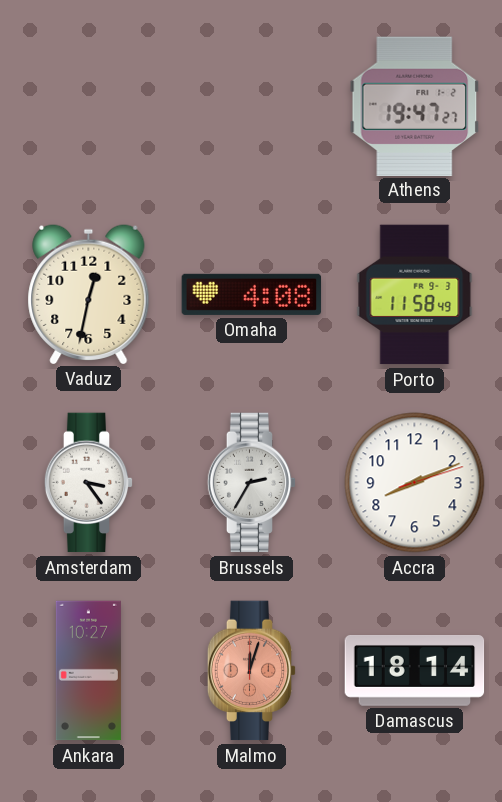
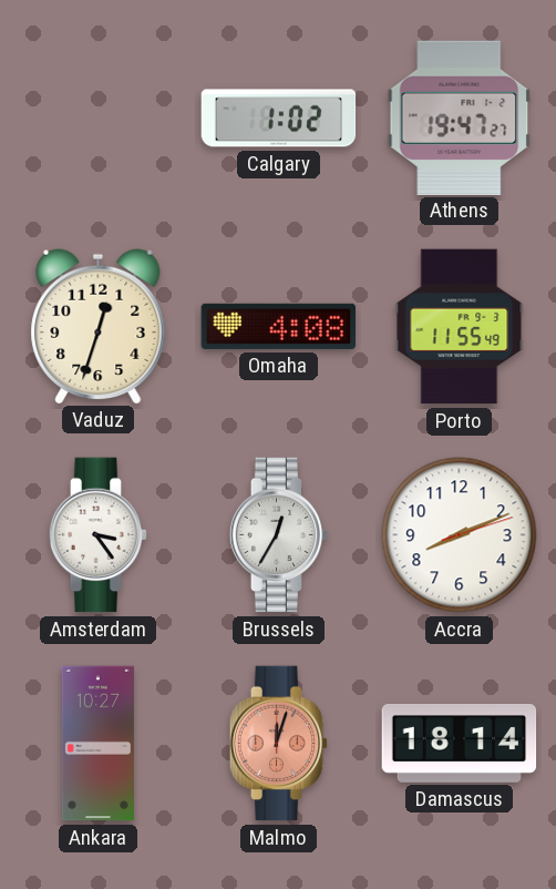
Calgary: none -> 1:02
Vaduz: 12:32 -> 12:33
Porto: 11:58 -> 11:55
Brussels: 2:35 -> 12:35
